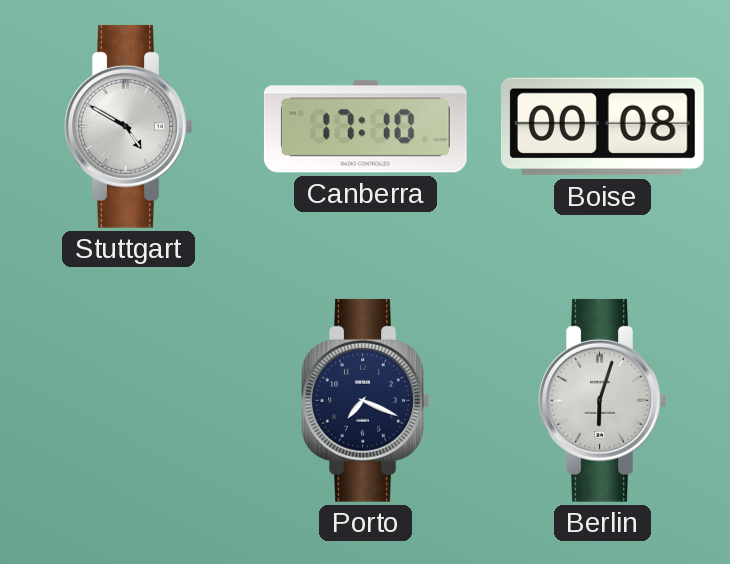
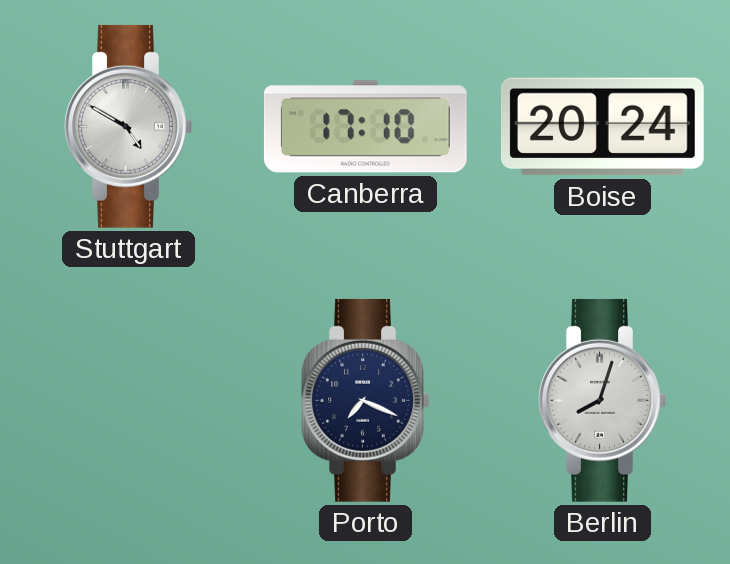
Boise: 00:08 -> 20:24
Berlin: 6:03 -> 8:03
